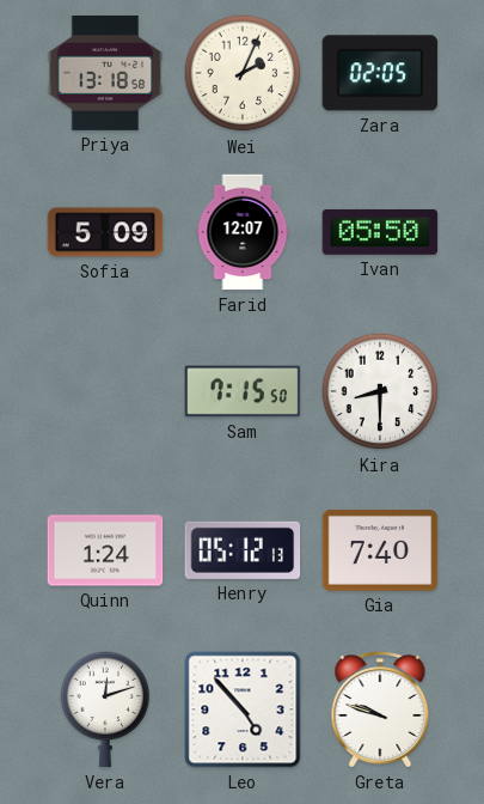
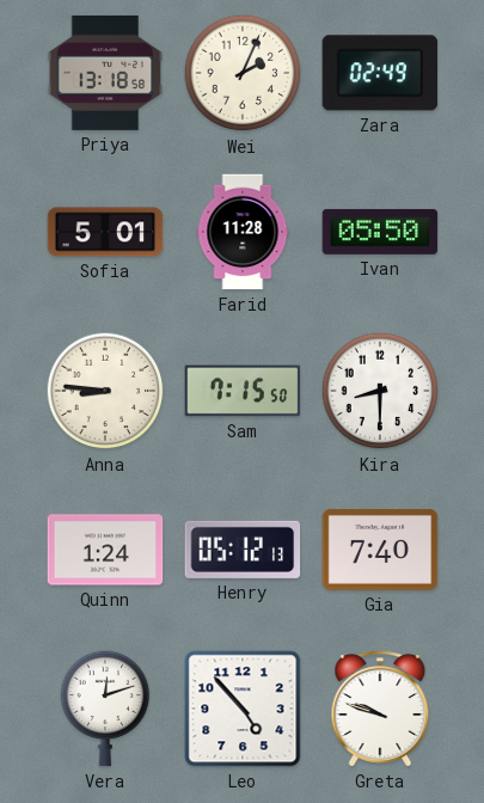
Zara: 02:05 -> 02:49
Sofia: 5:09 -> 5:01
Farid: 12:07 -> 11:28
Anna: none -> 8:46
